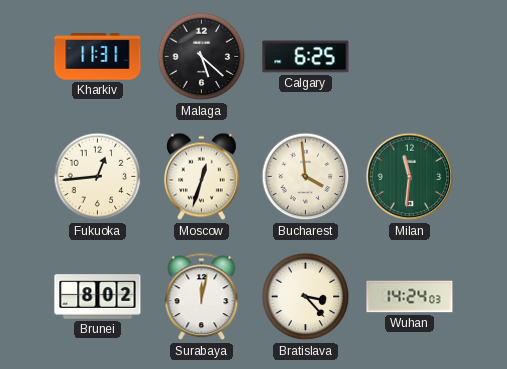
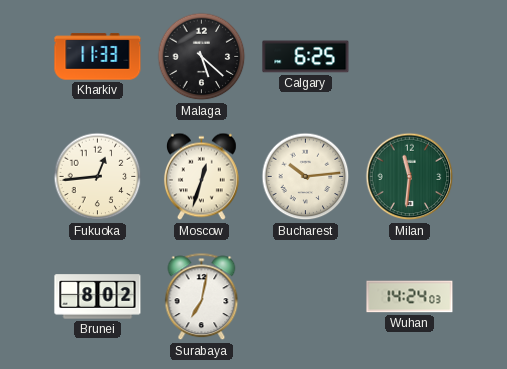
Kharkiv: 11:31 -> 11:33
Bucharest: 3:59 -> 10:14
Surabaya: 12:02 -> 7:02
Bratislava: 3:23 -> none
